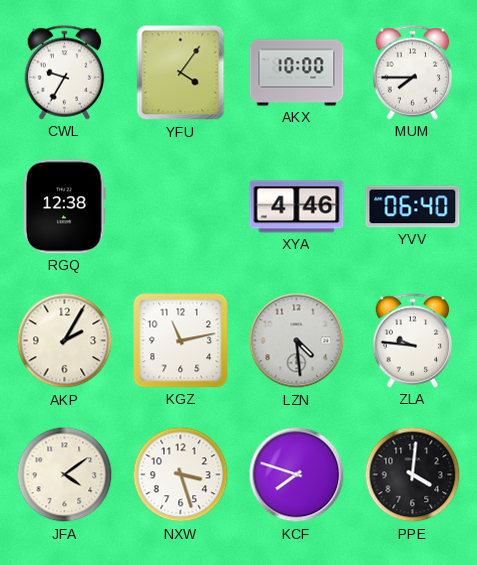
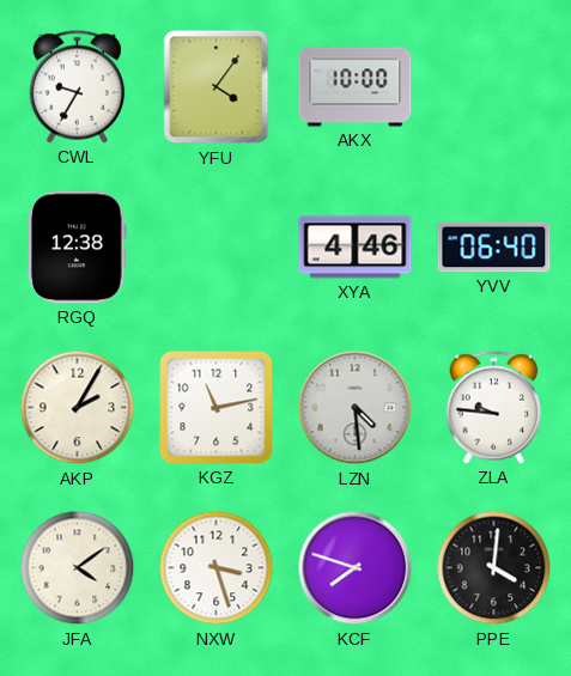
MUM: 7:45 -> none
